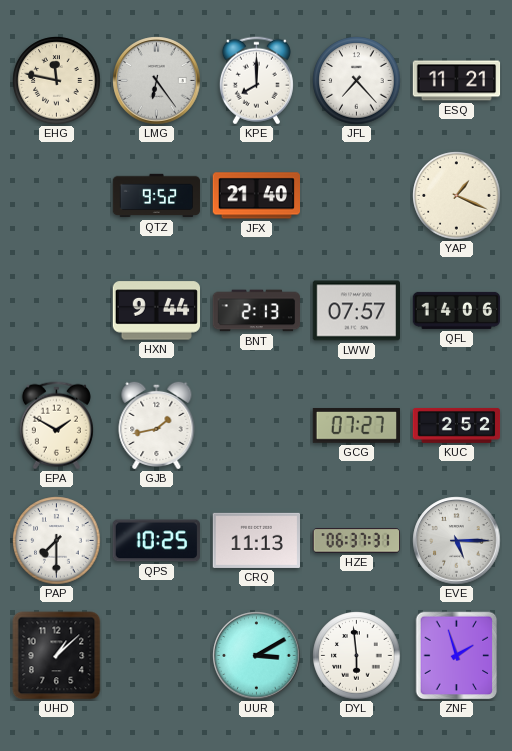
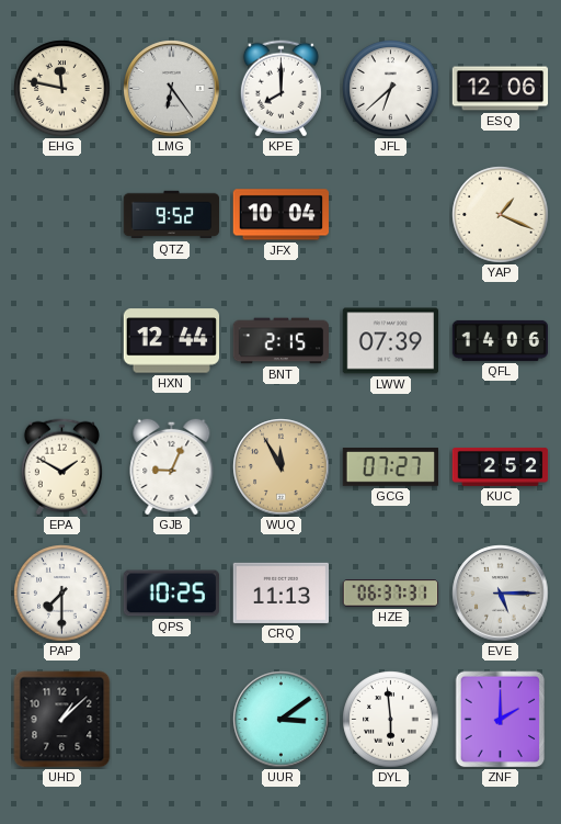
JFL: 7:23 -> 6:38
ESQ: 11:21 -> 12:06
JFX: 21:40 -> 10:04
HXN: 9:44 -> 12:44
BNT: 2:13 -> 2:15
LWW: 07:57 -> 07:39
GJB: 1:43 -> 9:04
WUQ: none -> 11:55
UUR: 3:10 -> 3:09
ZNF: 1:57 -> 2:00
